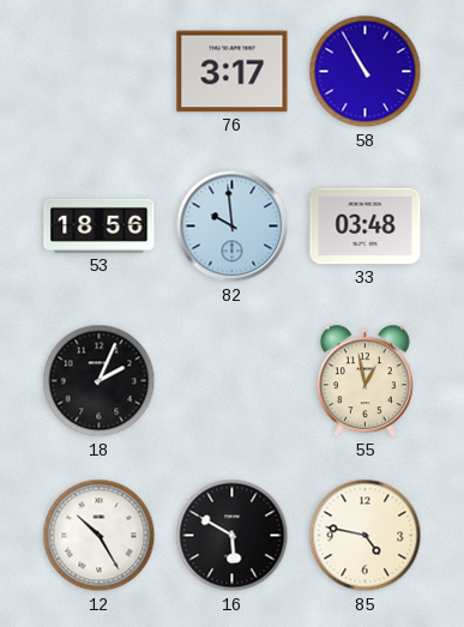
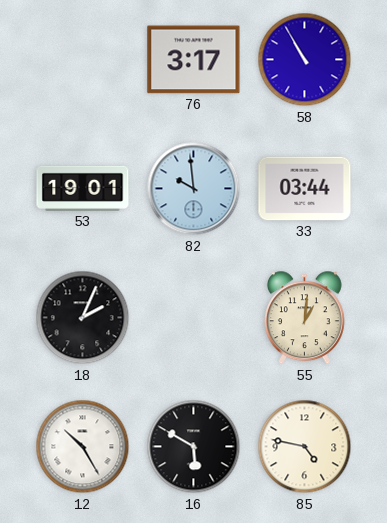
53: 18:56 -> 19:01
33: 03:48 -> 03:44
55: 12:58 -> 1:01
